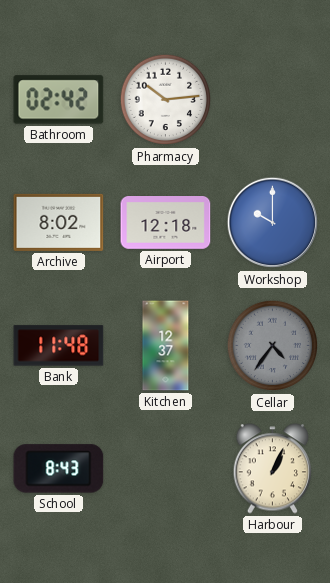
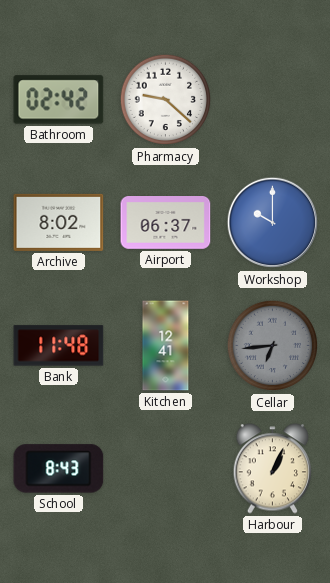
Pharmacy: 10:14 -> 9:22
Airport: 12:18 -> 06:37
Kitchen: 12:37 -> 12:41
Cellar: 4:36 -> 6:44
